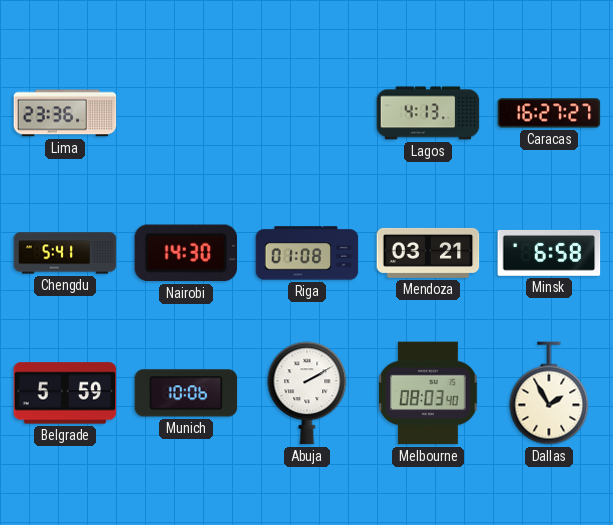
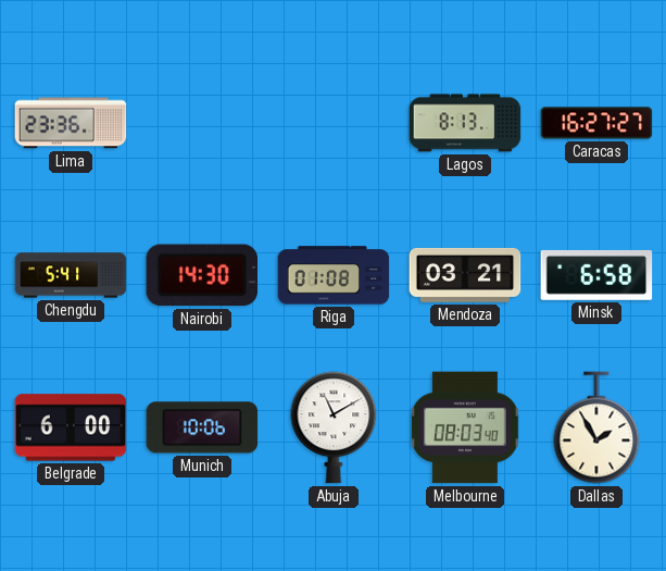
Lagos: 4:13 -> 8:13
Belgrade: 5:59 -> 6:00
Abuja: 2:10 -> 11:10
